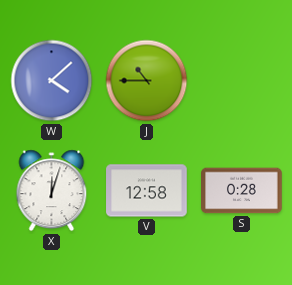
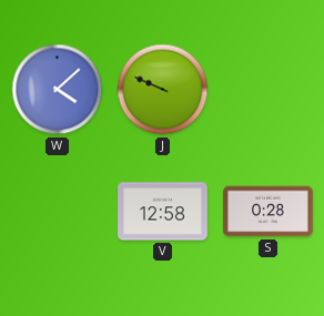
J: 10:45 -> 9:49
X: 12:03 -> none
